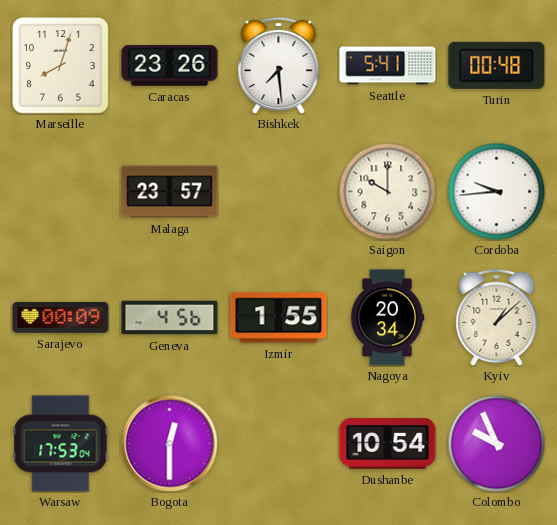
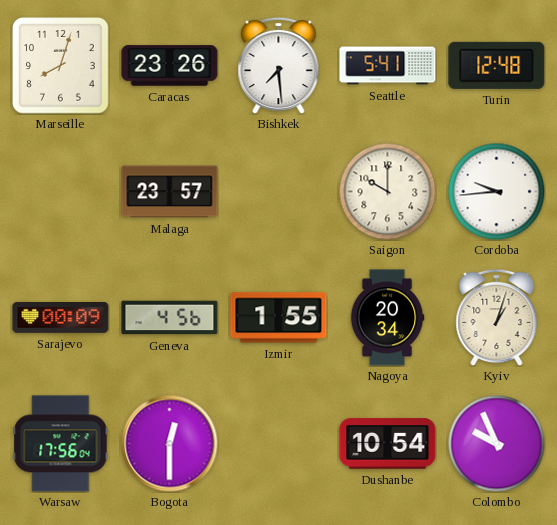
Turin: 00:48 -> 12:48
Kyiv: 1:08 -> 1:03
Warsaw: 17:53 -> 17:56
